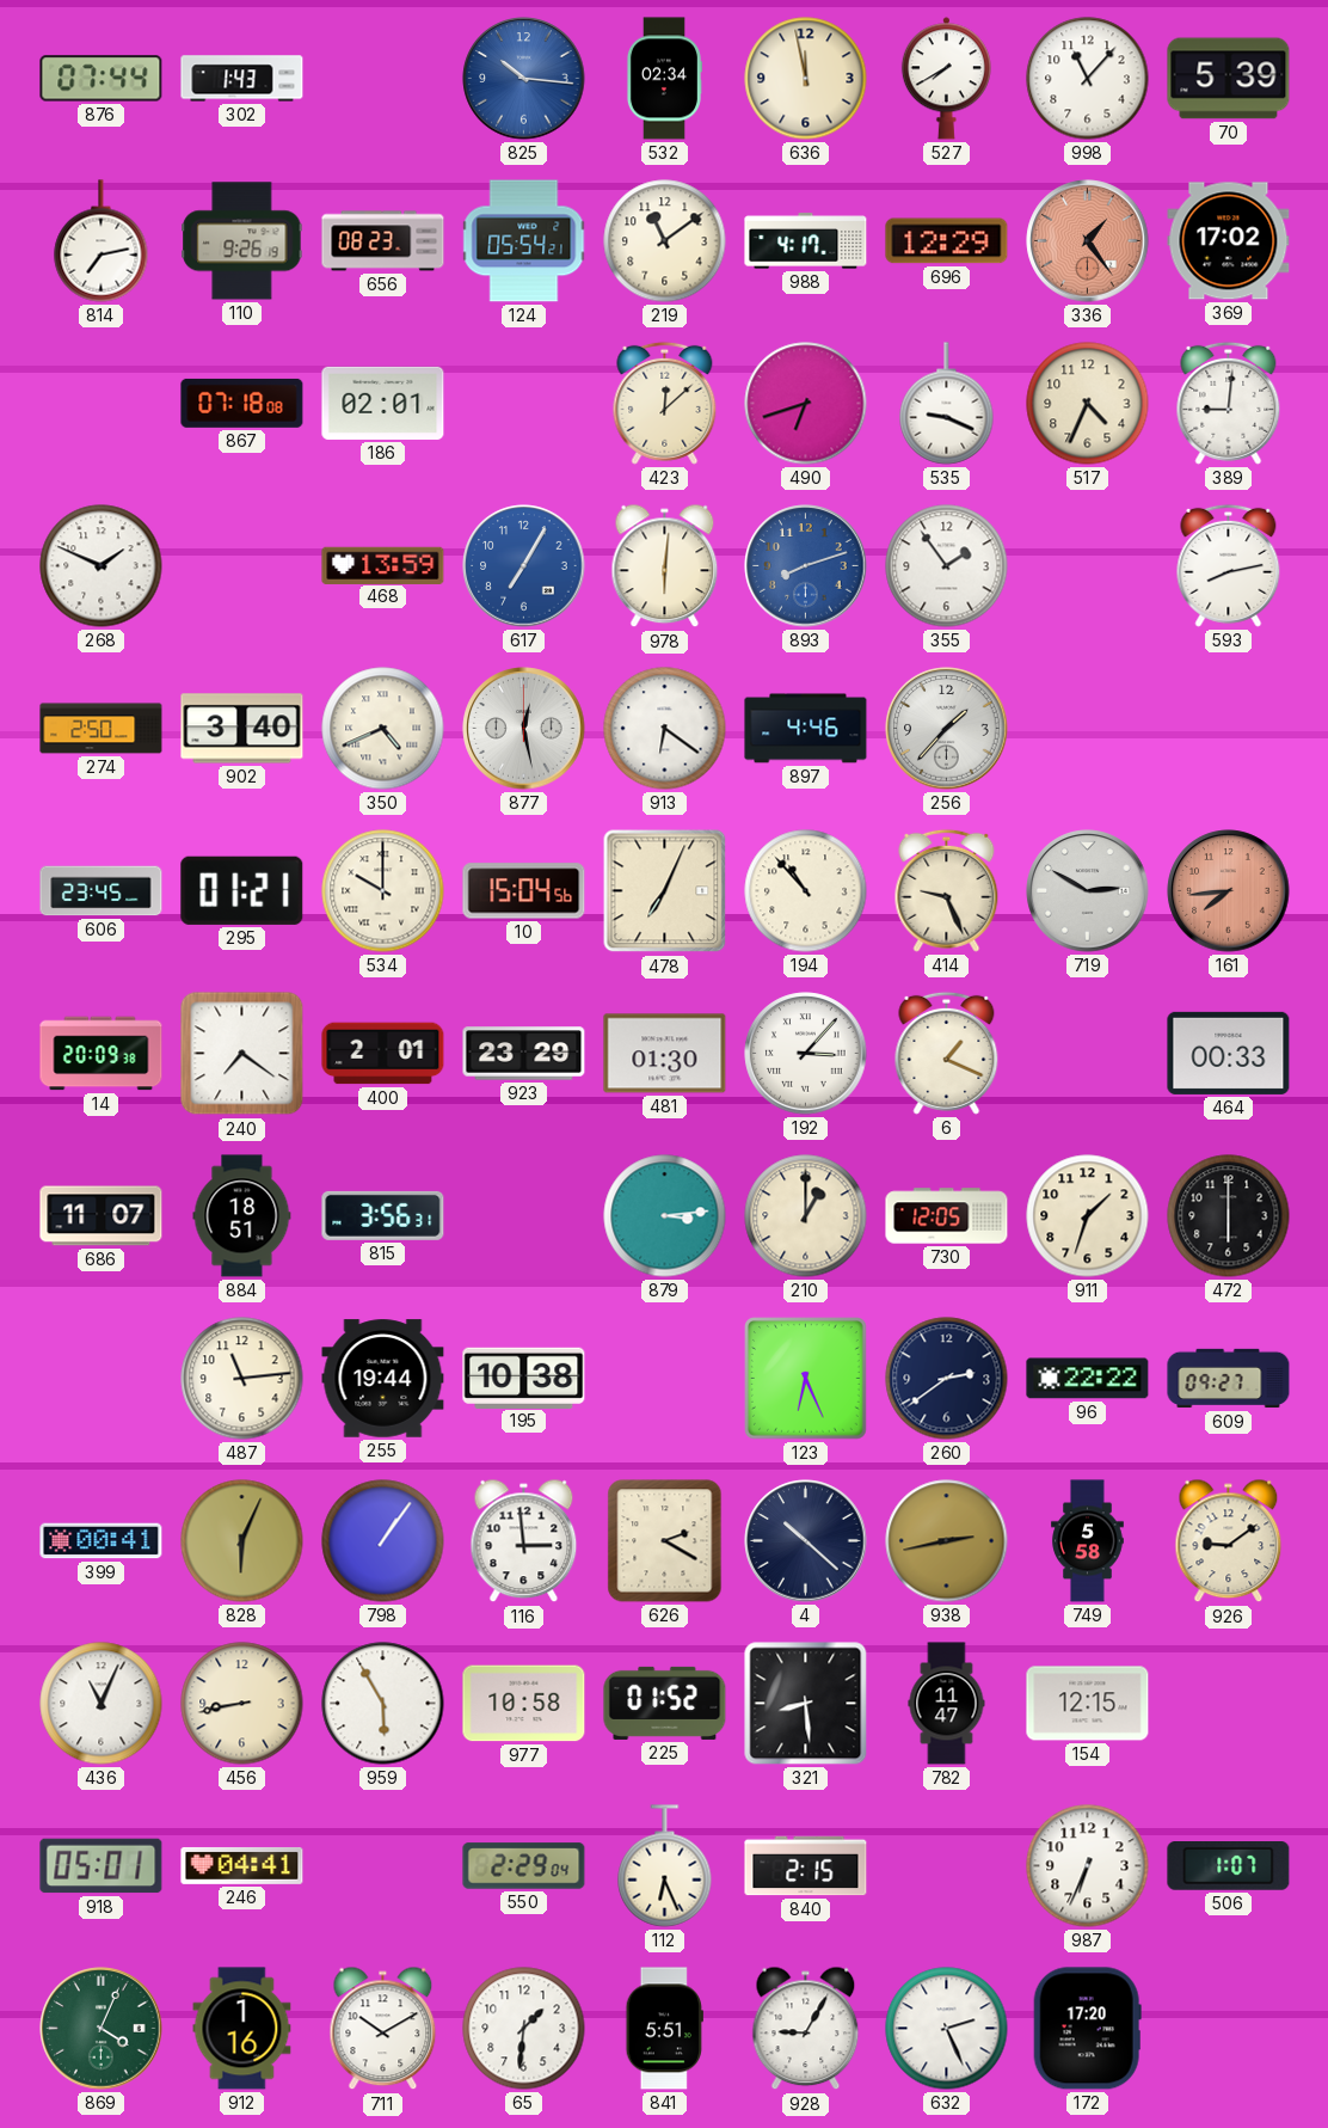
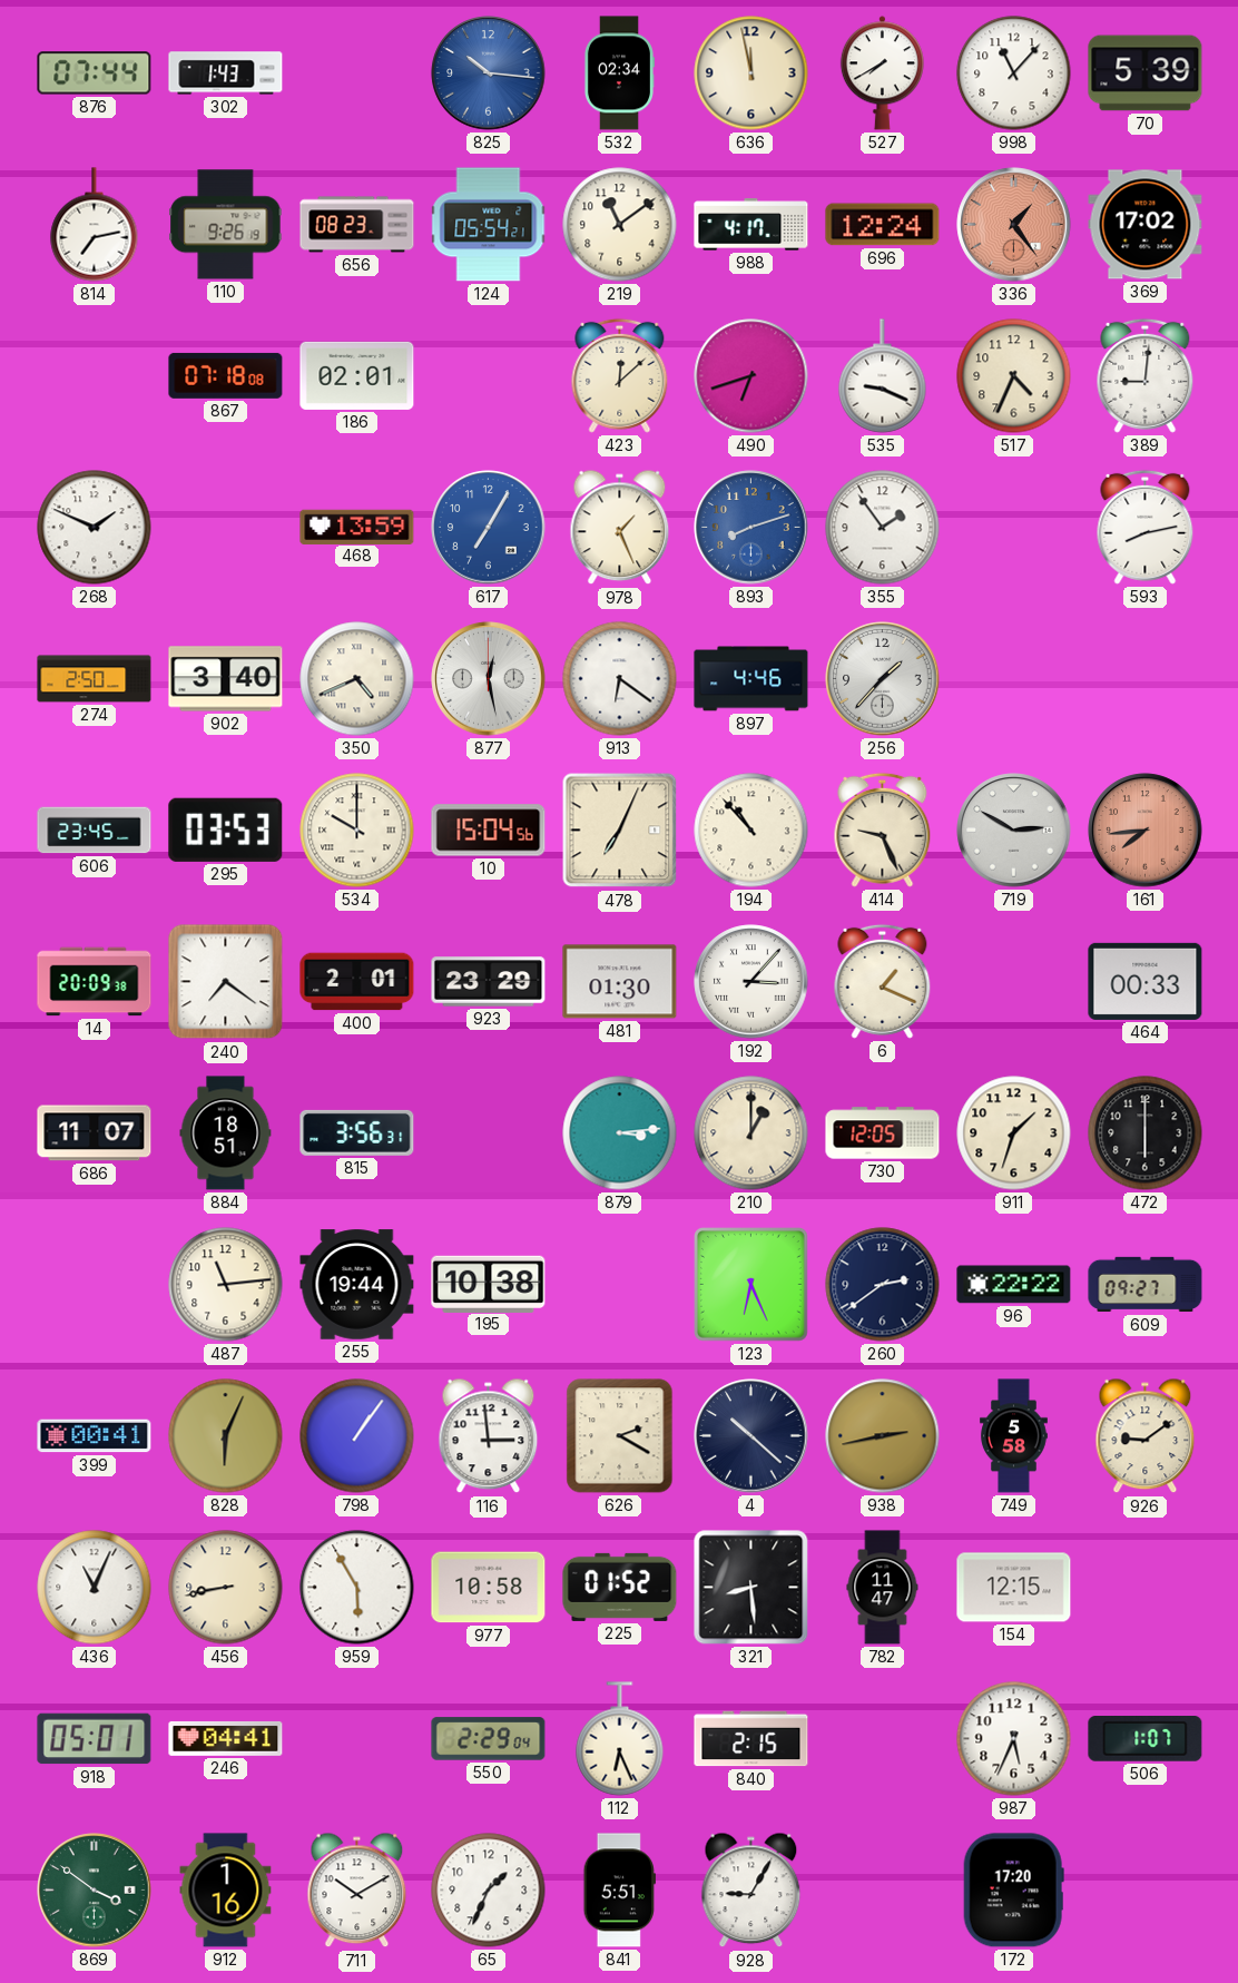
696: 12:29 -> 12:24
978: 6:01 -> 1:26
295: 01:21 -> 03:53
987: 6:34 -> 5:34
869: 4:04 -> 3:51
65: 1:31 -> 1:34
632: 2:26 -> none
